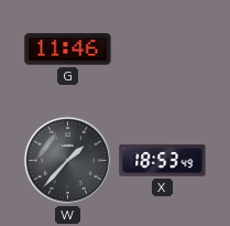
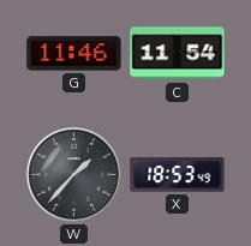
C: none -> 11:54
